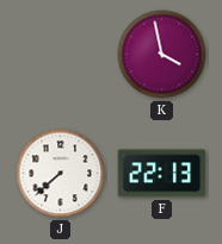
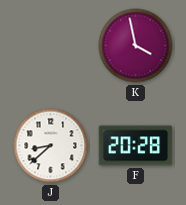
J: 7:38 -> 8:38
F: 22:13 -> 20:28
